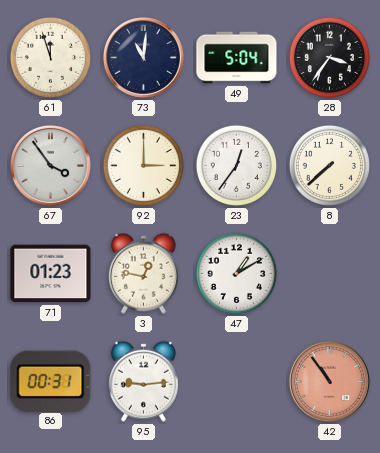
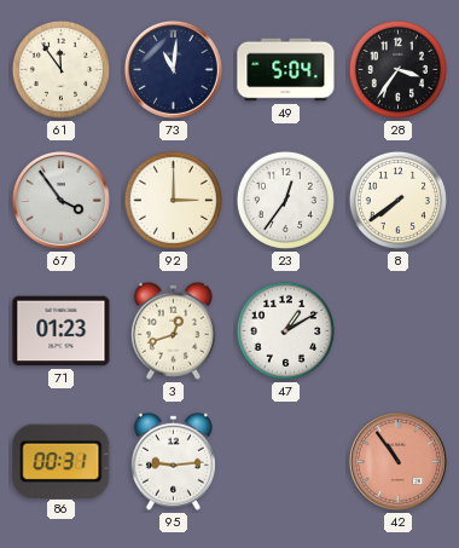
61: 11:57 -> 11:54
8: 7:38 -> 7:39
3: 12:47 -> 12:42
